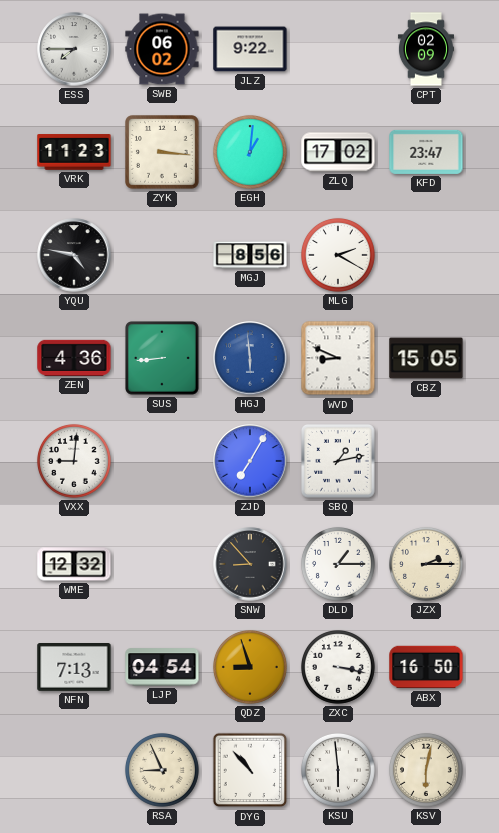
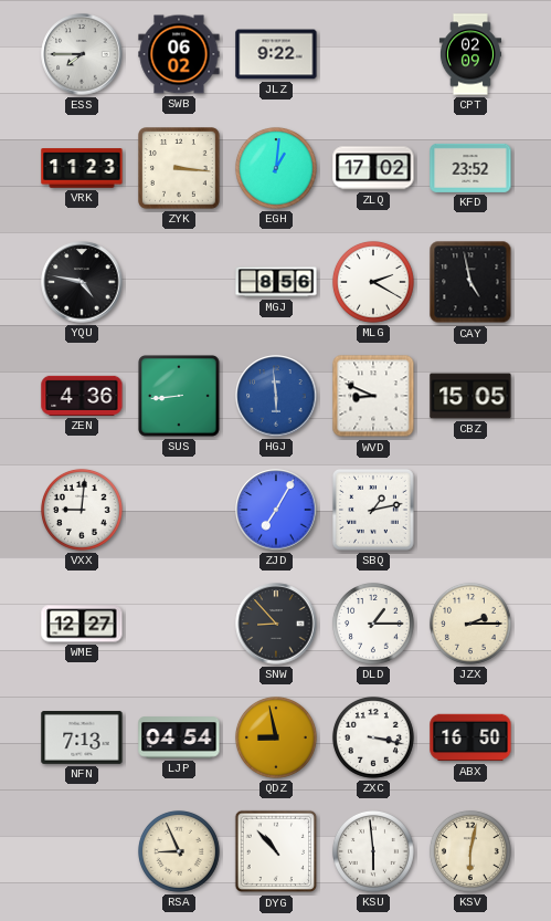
KFD: 23:47 -> 23:52
CAY: none -> 4:58
WME: 12:32 -> 12:27
QDZ: 8:57 -> 8:58
